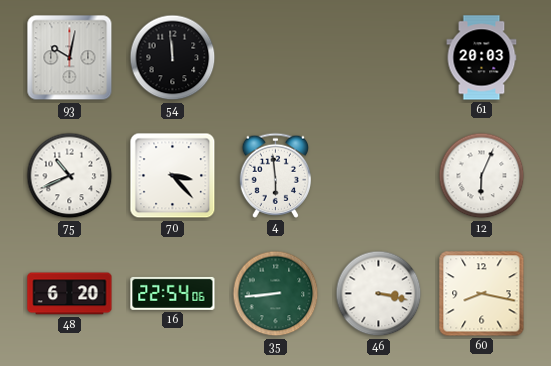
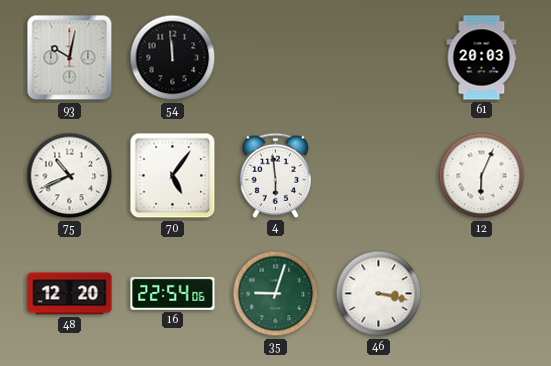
70: 3:23 -> 5:06
48: 6:20 -> 12:20
35: 8:44 -> 9:03
60: 8:17 -> none
